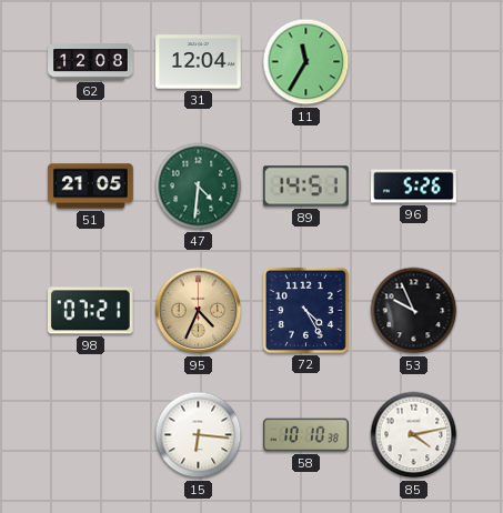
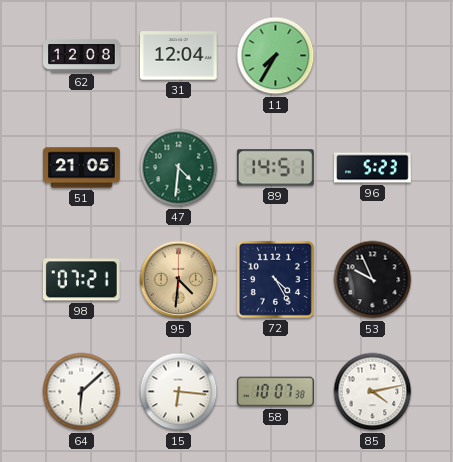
11: 11:35 -> 7:35
96: 5:26 -> 5:23
95: 4:34 -> 4:31
64: none -> 6:08
58: 10:10 -> 10:07
